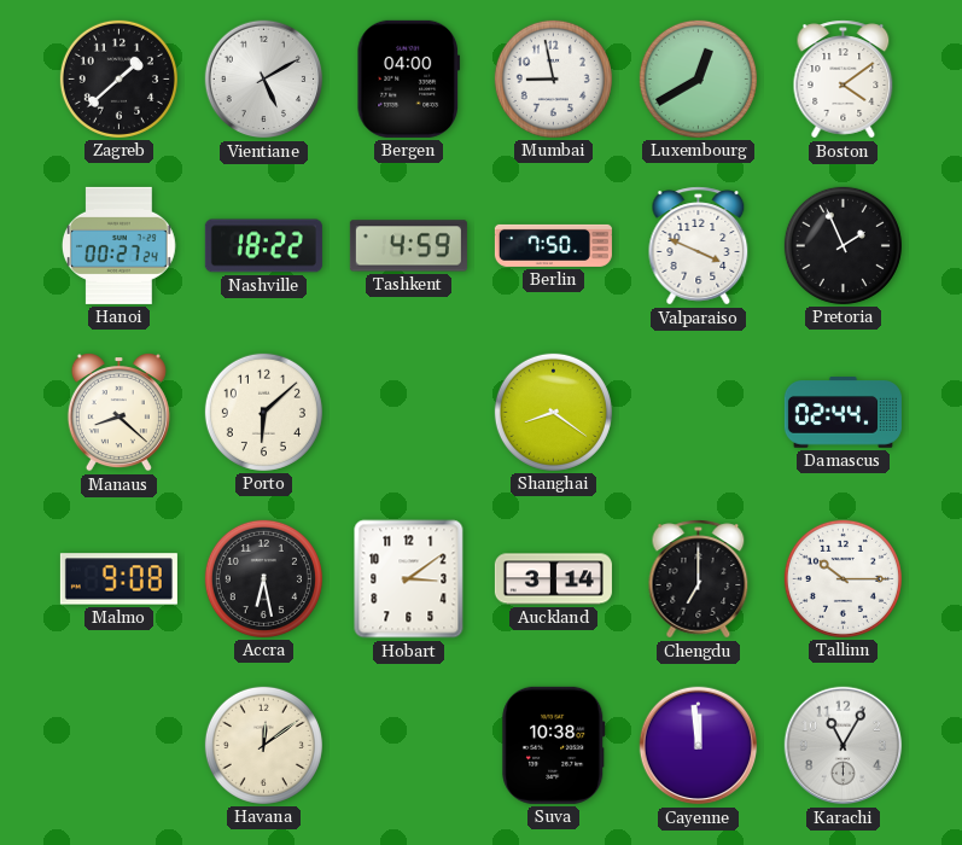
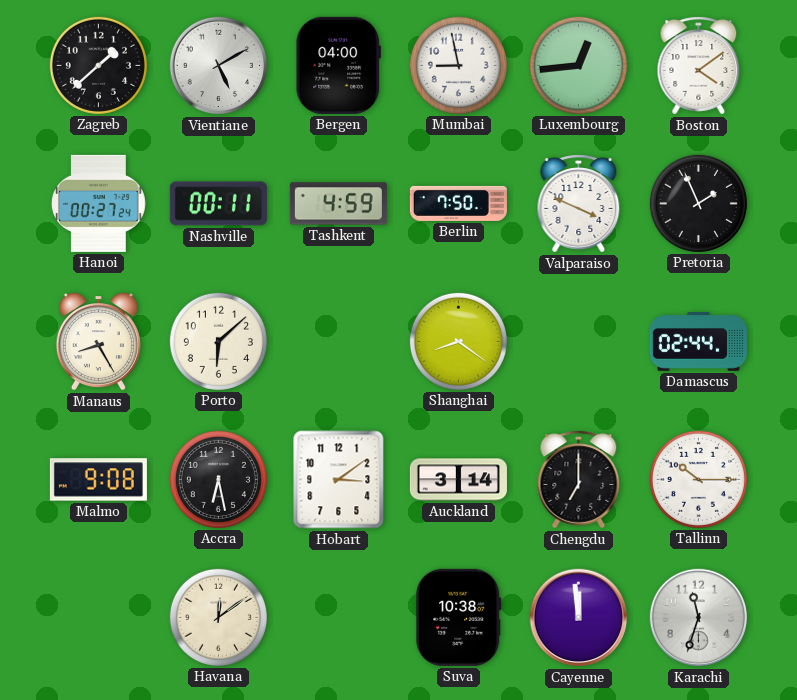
Luxembourg: 12:40 -> 12:44
Nashville: 18:22 -> 00:11
Manaus: 8:22 -> 8:25
Karachi: 11:05 -> 11:33
